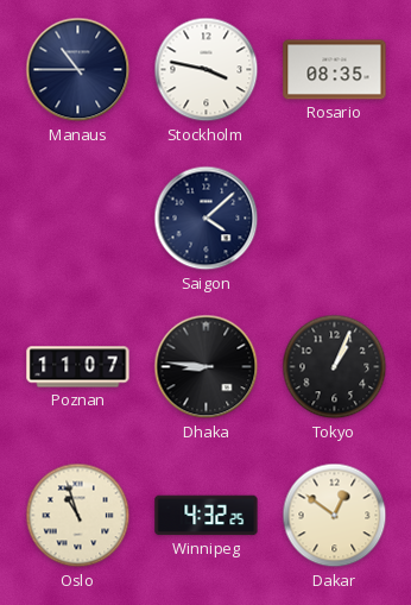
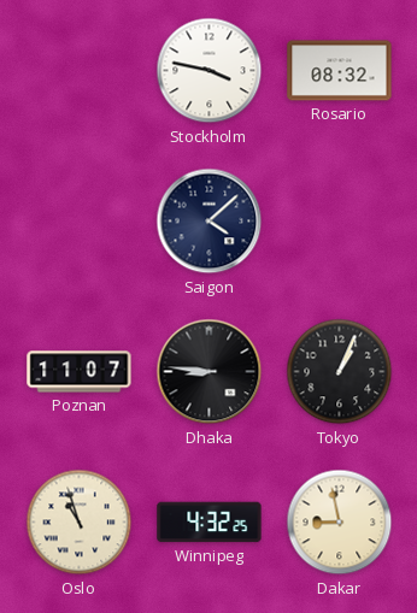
Manaus: 10:45 -> none
Rosario: 08:35 -> 08:32
Dakar: 12:51 -> 8:58
